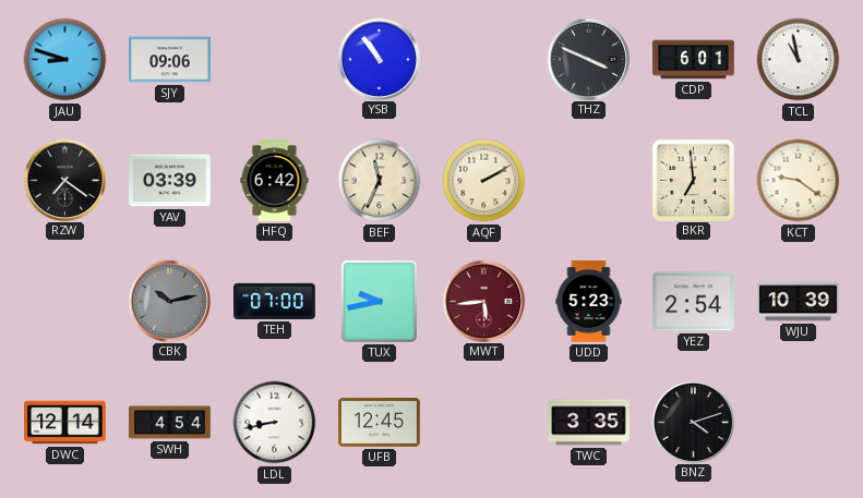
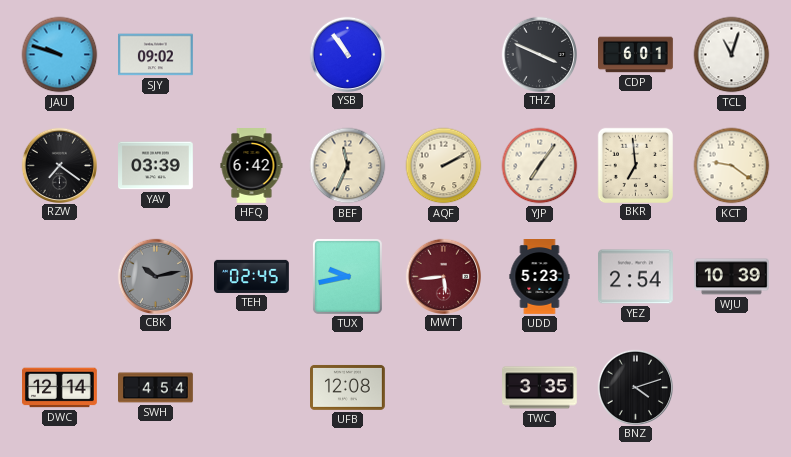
JAU: 8:48 -> 9:48
SJY: 09:06 -> 09:02
TCL: 10:58 -> 11:03
YJP: none -> 7:06
TEH: 07:00 -> 02:45
LDL: 8:43 -> none
UFB: 12:45 -> 12:08
